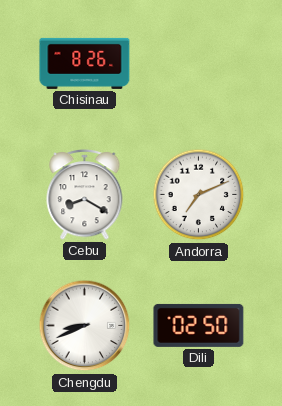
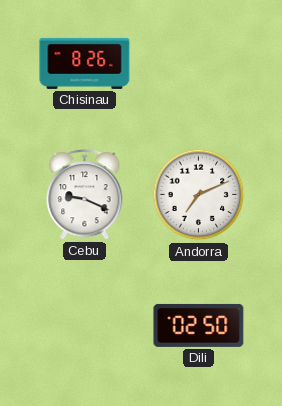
Cebu: 8:20 -> 9:19
Chengdu: 8:41 -> none
